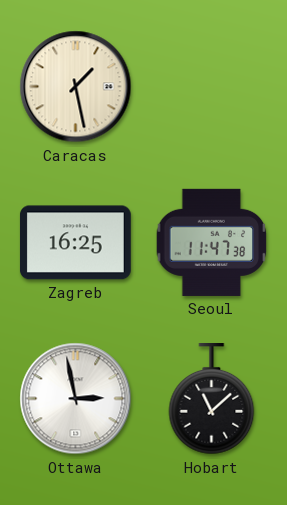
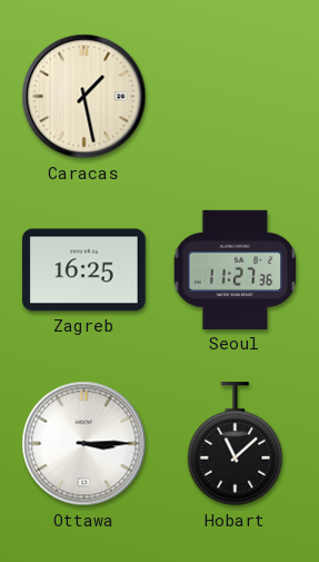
Seoul: 11:47 -> 11:27
Ottawa: 2:58 -> 3:15
